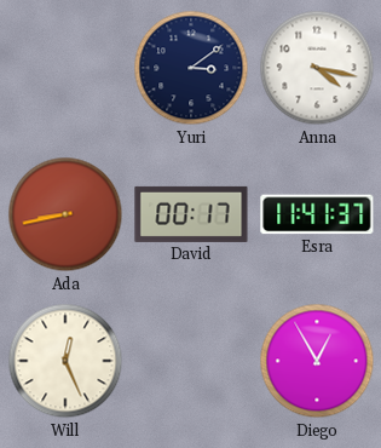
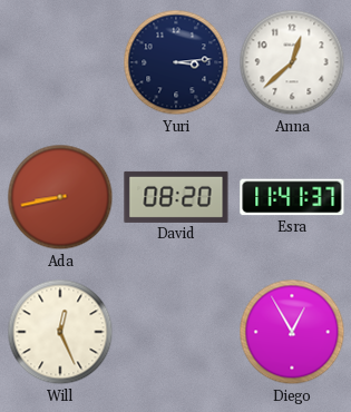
Yuri: 3:09 -> 3:14
Anna: 4:17 -> 12:38
David: 00:17 -> 08:20
